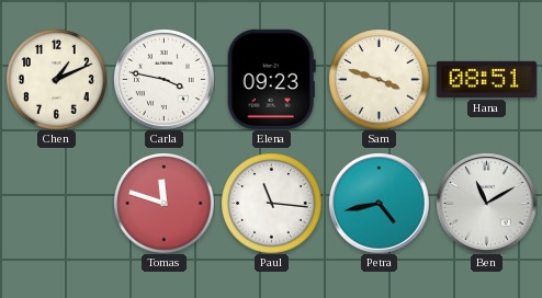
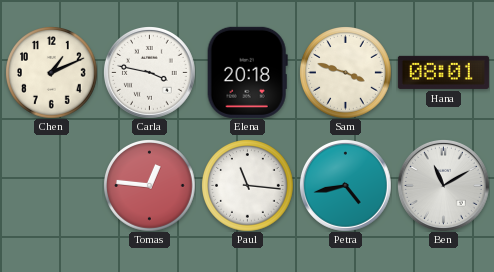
Elena: 09:23 -> 20:18
Hana: 08:51 -> 08:01
Tomas: 11:48 -> 12:46
